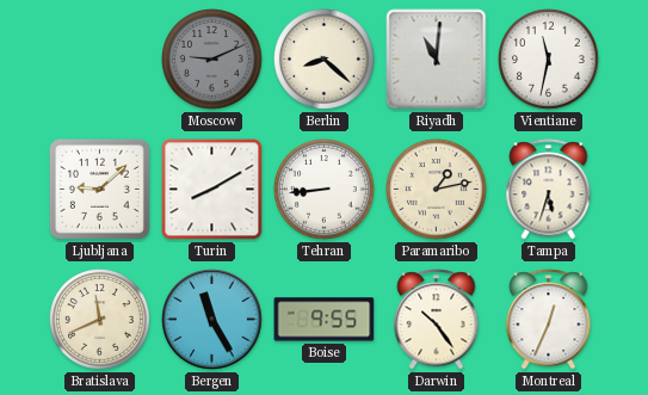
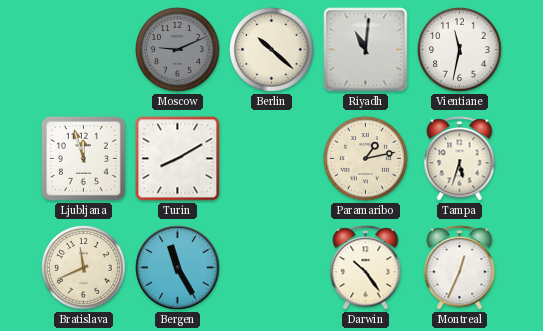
Berlin: 8:22 -> 10:22
Ljubljana: 9:08 -> 11:57
Tehran: 8:44 -> none
Boise: 9:55 -> none
